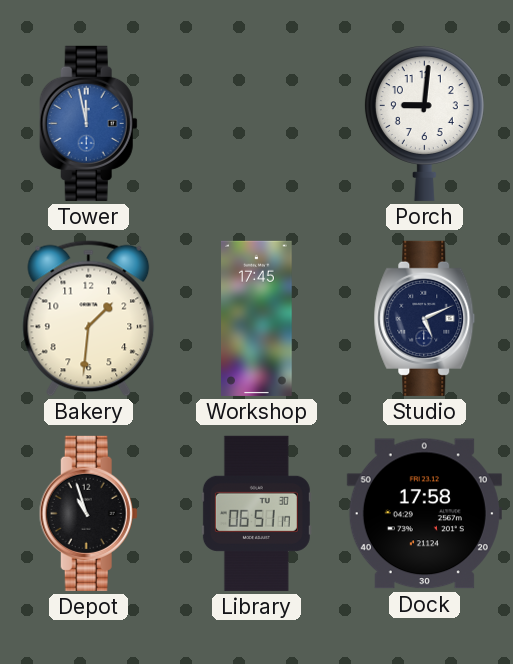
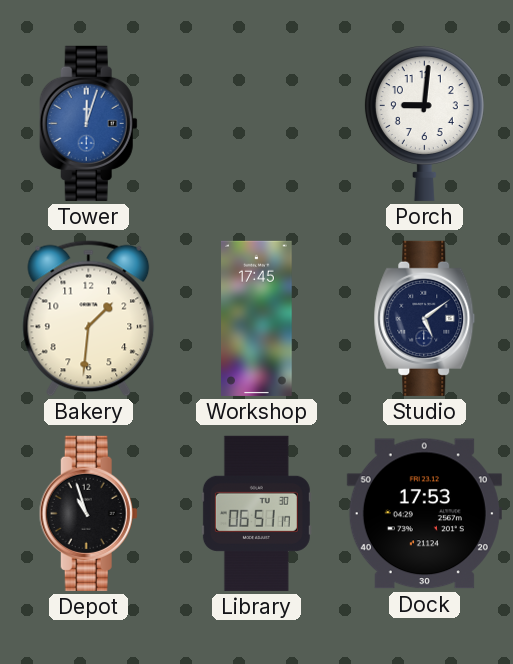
Tower: 11:58 -> 12:03
Studio: 5:11 -> 5:09
Dock: 17:58 -> 17:53
